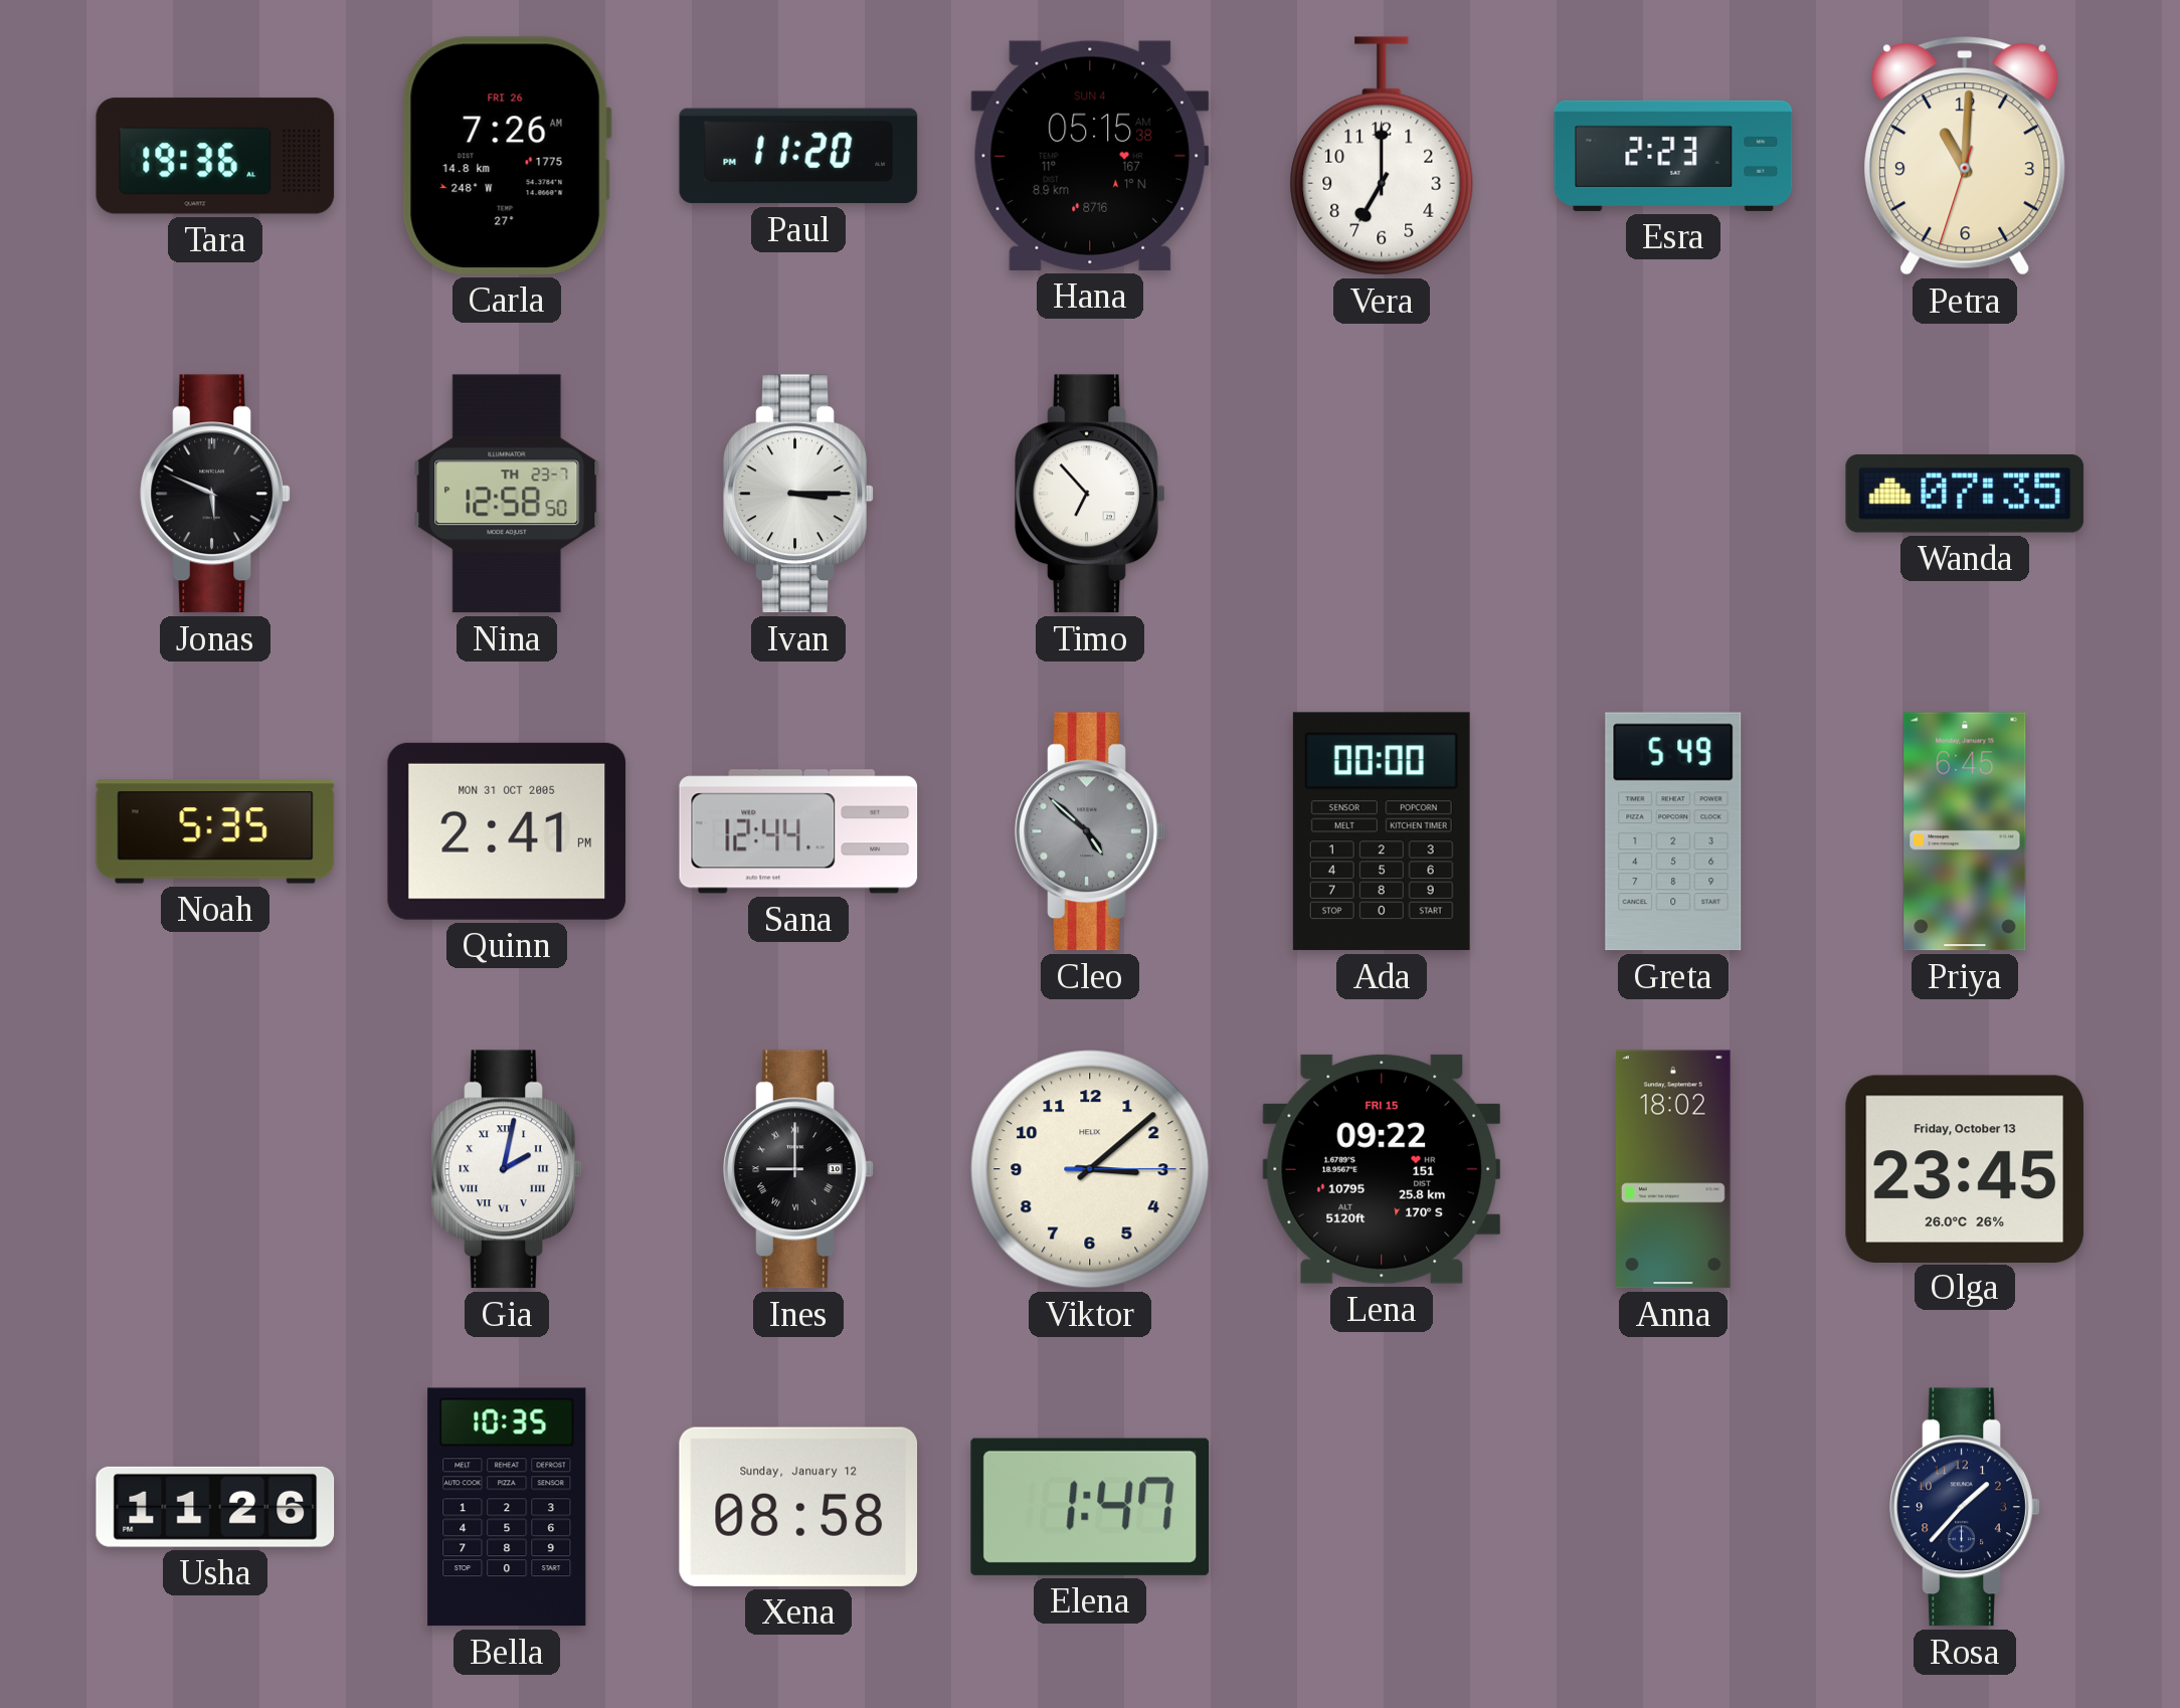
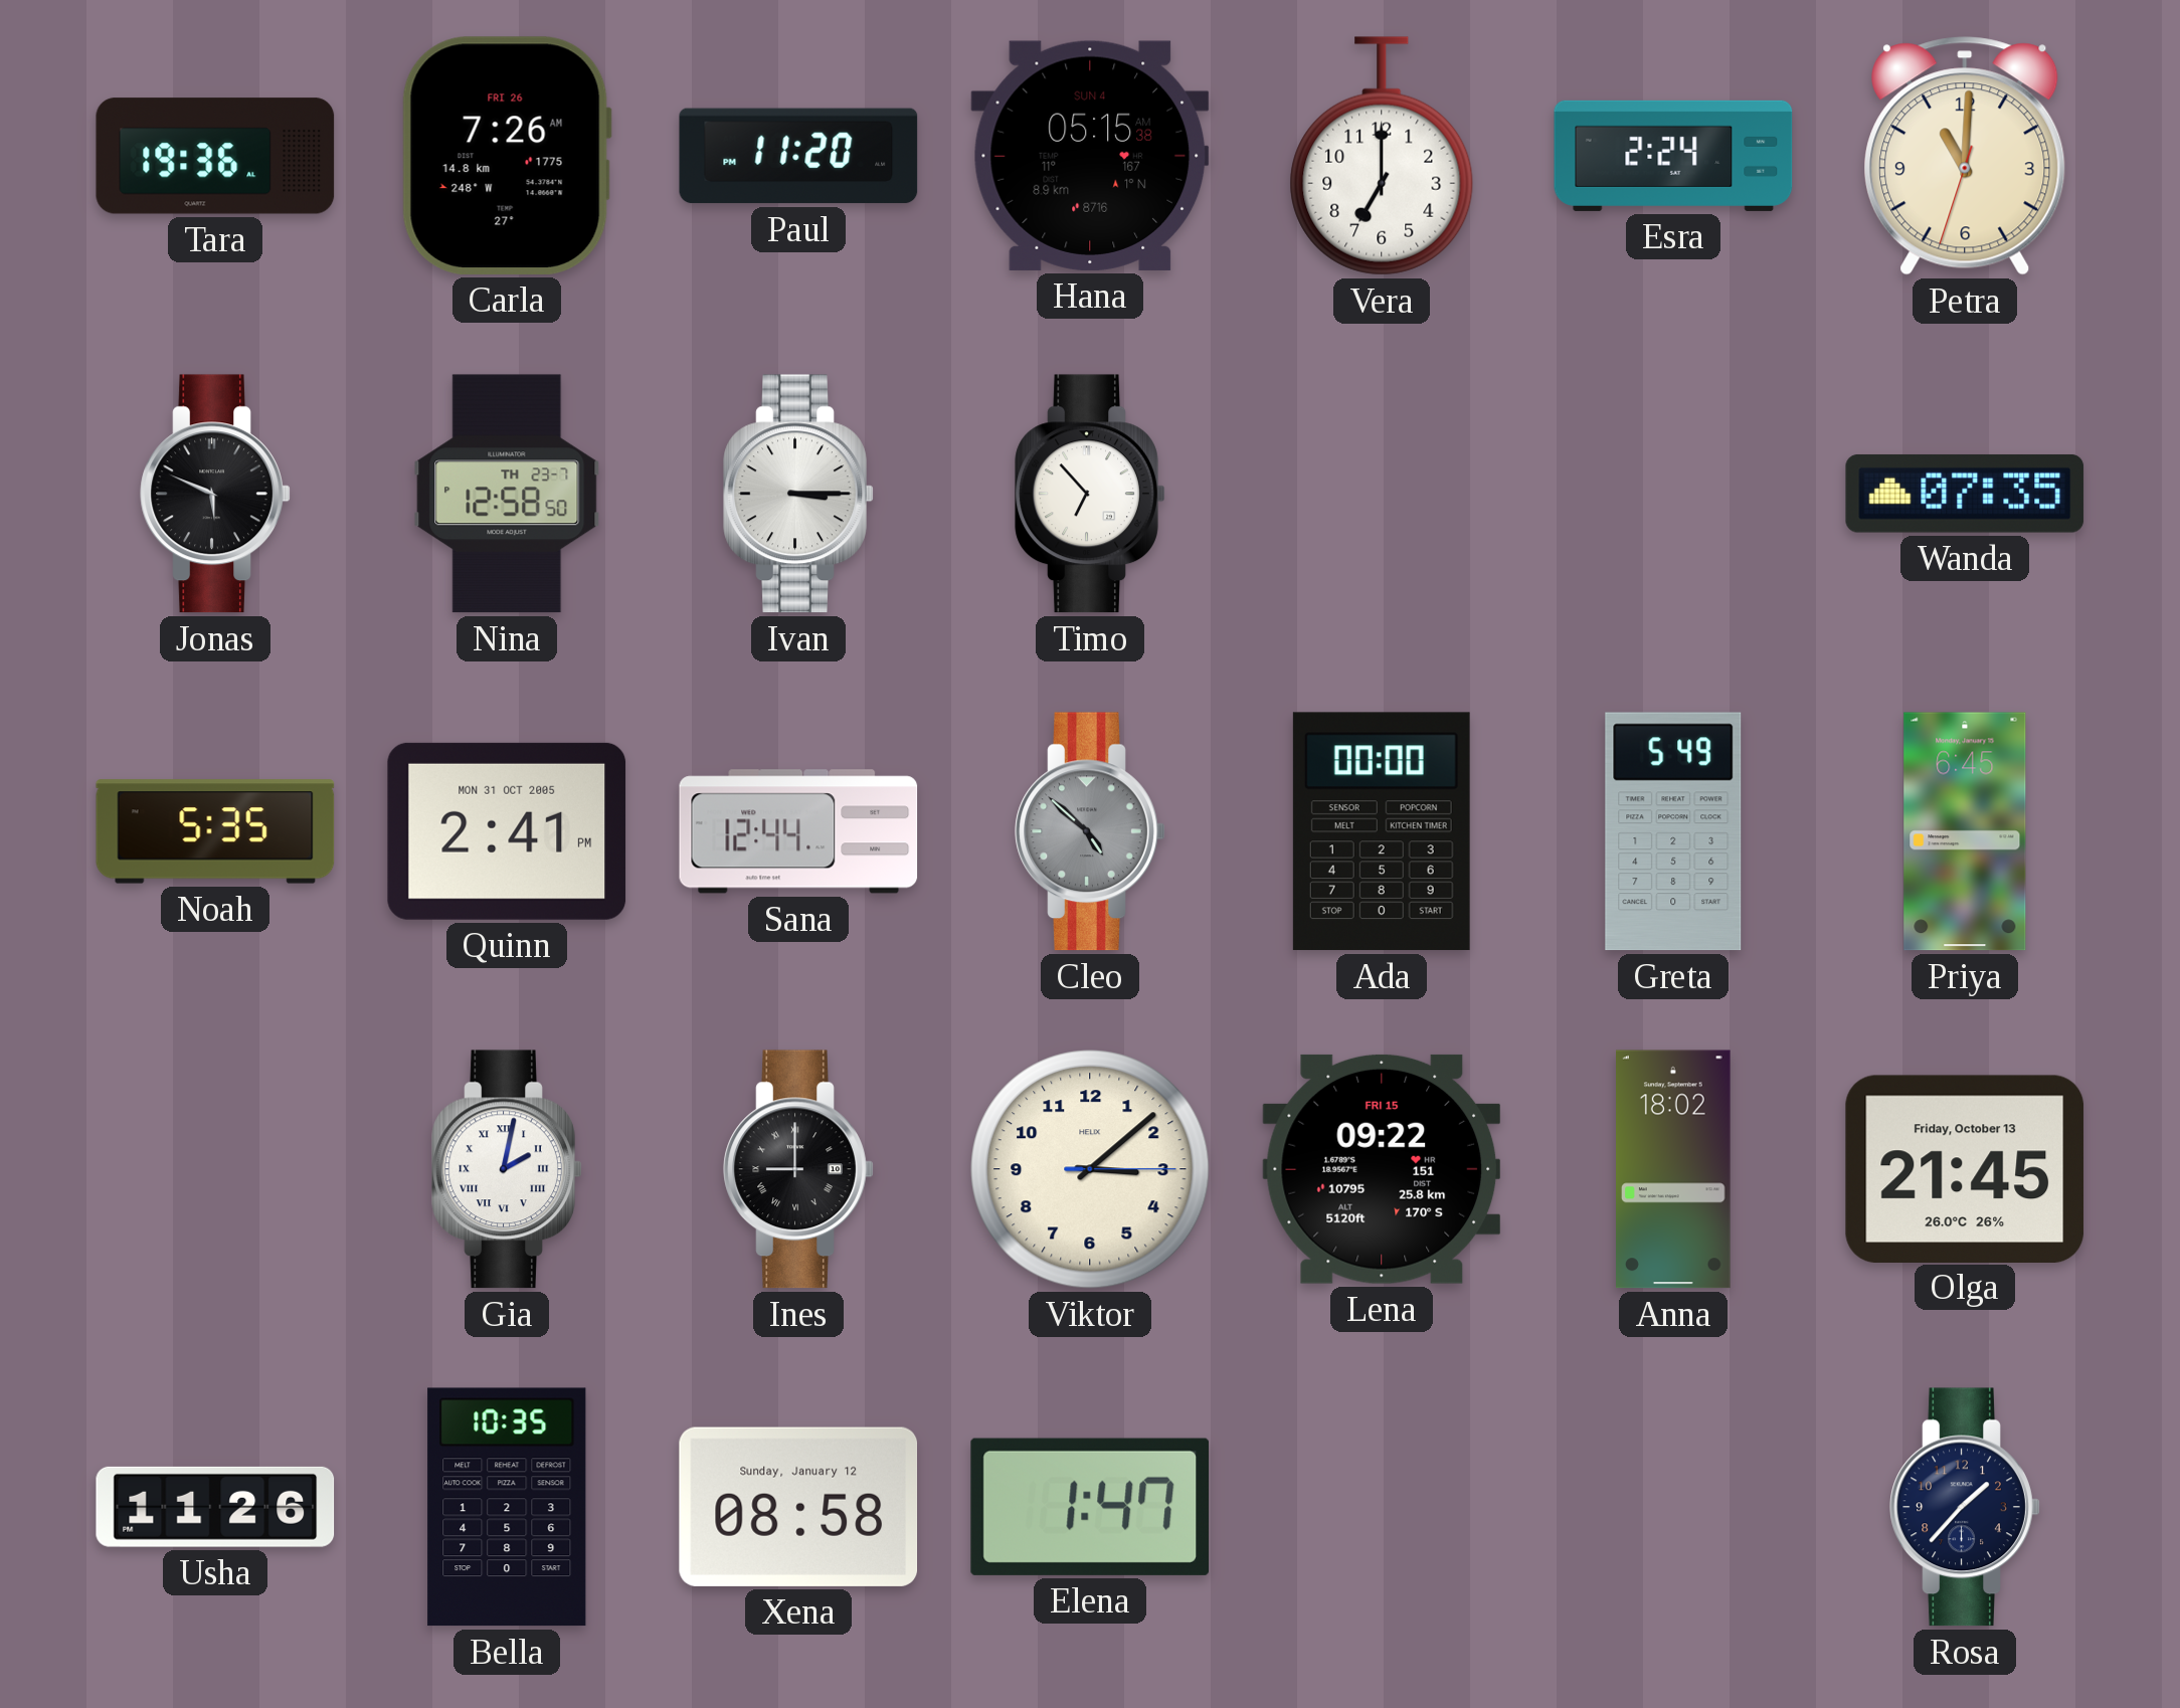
Esra: 2:23 -> 2:24
Olga: 23:45 -> 21:45
